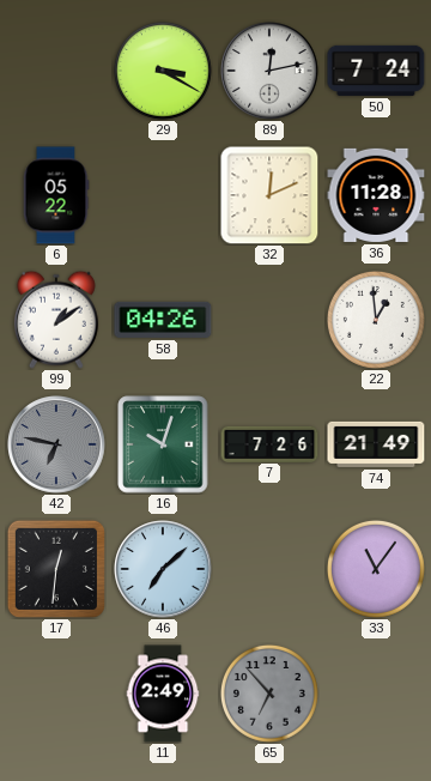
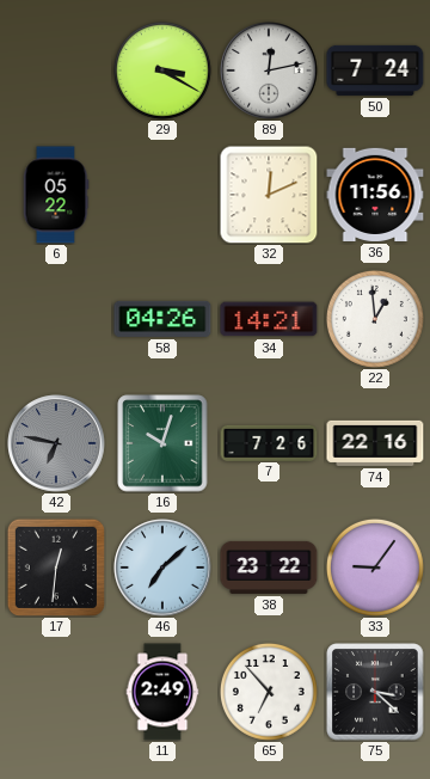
36: 11:28 -> 11:56
99: 1:09 -> none
34: none -> 14:21
74: 21:49 -> 22:16
38: none -> 23:22
33: 11:06 -> 9:06
65 dial: grey -> white
75: none -> 3:22
